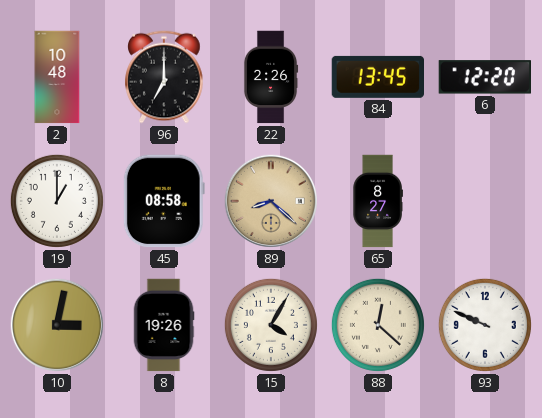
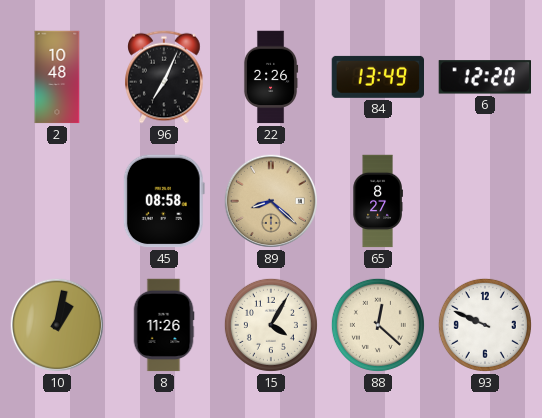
96: 7:00 -> 7:04
84: 13:45 -> 13:49
19: 1:00 -> none
10: 3:02 -> 1:02
8: 19:26 -> 11:26
